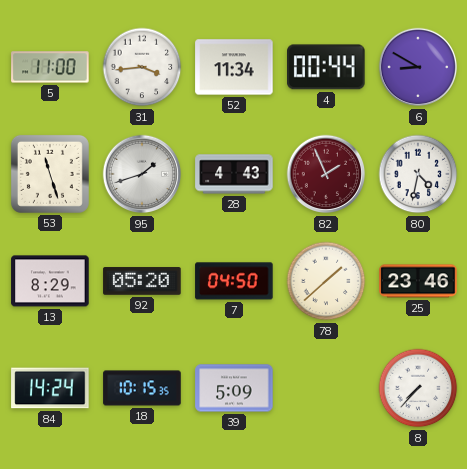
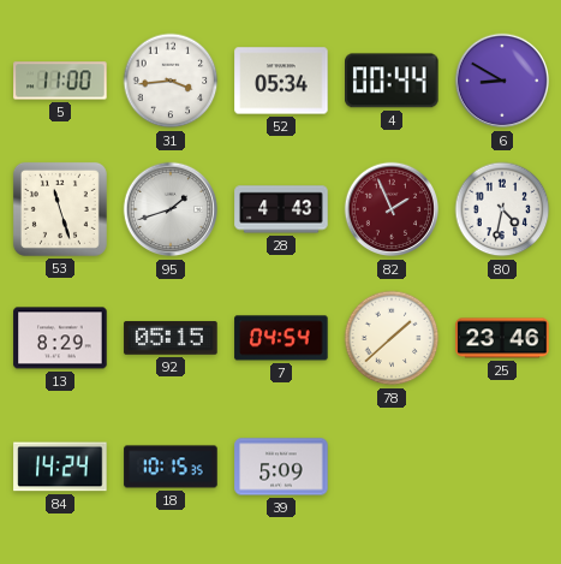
52: 11:34 -> 05:34
92: 05:20 -> 05:15
7: 04:50 -> 04:54
8: 7:37 -> none
